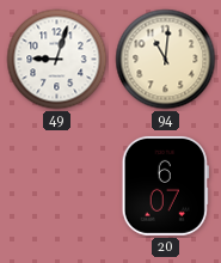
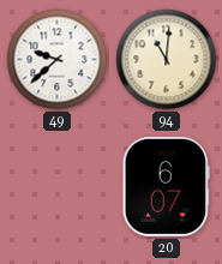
49: 9:03 -> 9:38
